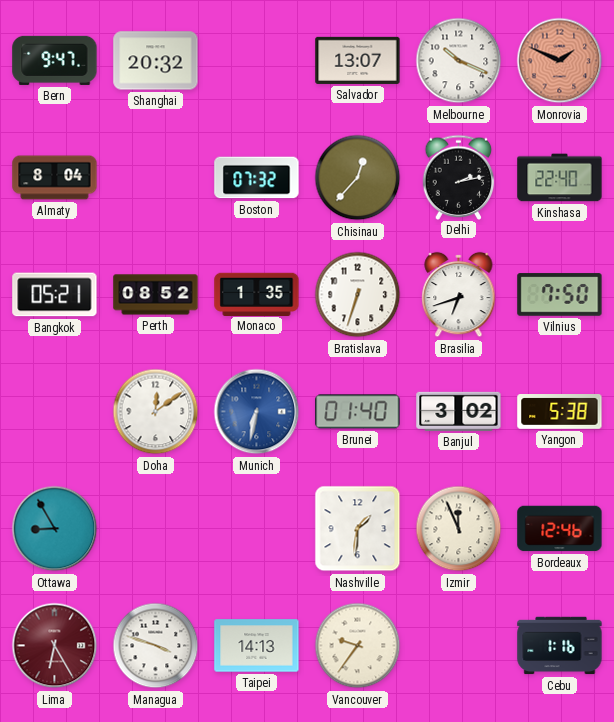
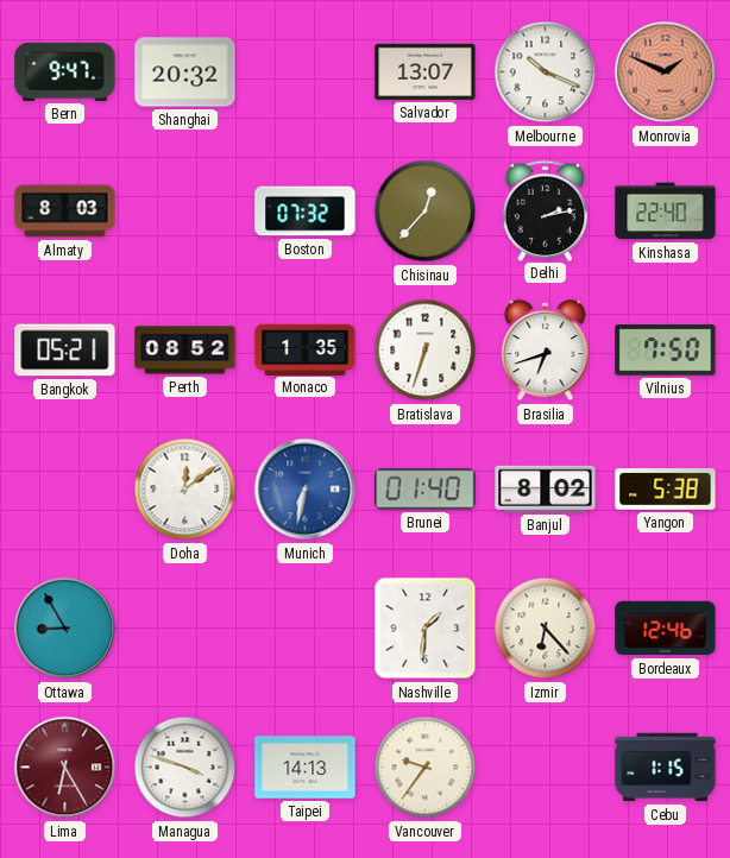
Almaty: 8:04 -> 8:03
Banjul: 3:02 -> 8:02
Izmir: 11:56 -> 6:23
Cebu: 1:16 -> 1:15
